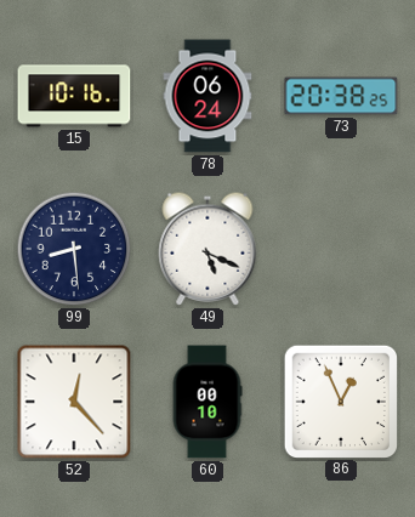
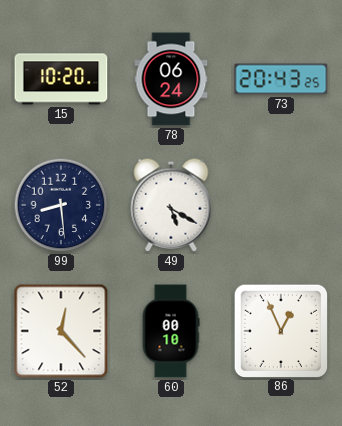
15: 10:16 -> 10:20
73: 20:38 -> 20:43
49: 5:19 -> 5:20
